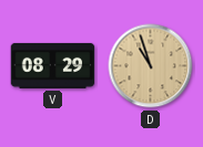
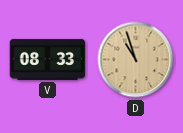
V: 08:29 -> 08:33
